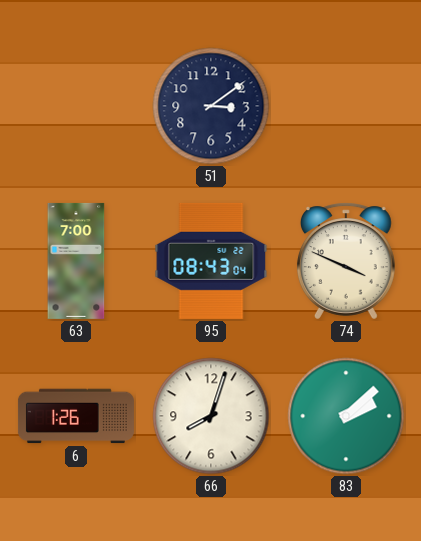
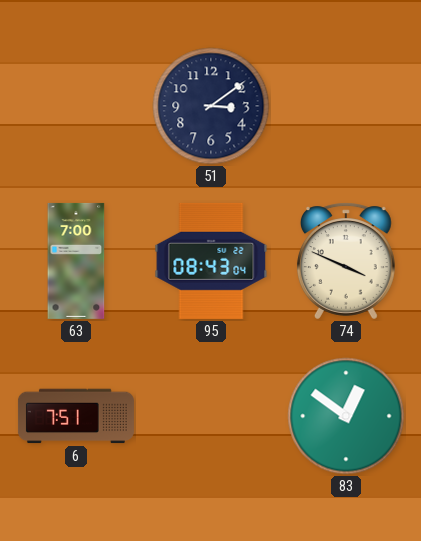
6: 1:26 -> 7:51
66: 8:03 -> none
83: 2:08 -> 12:51
